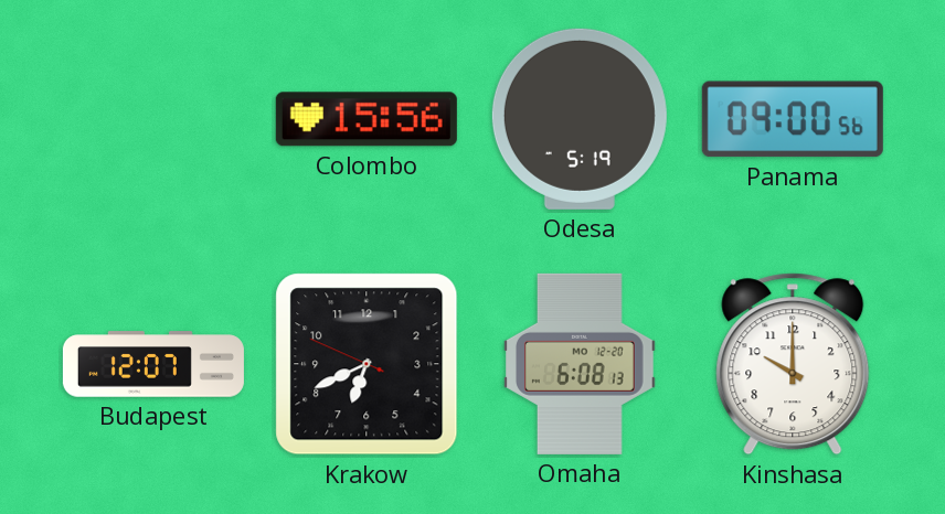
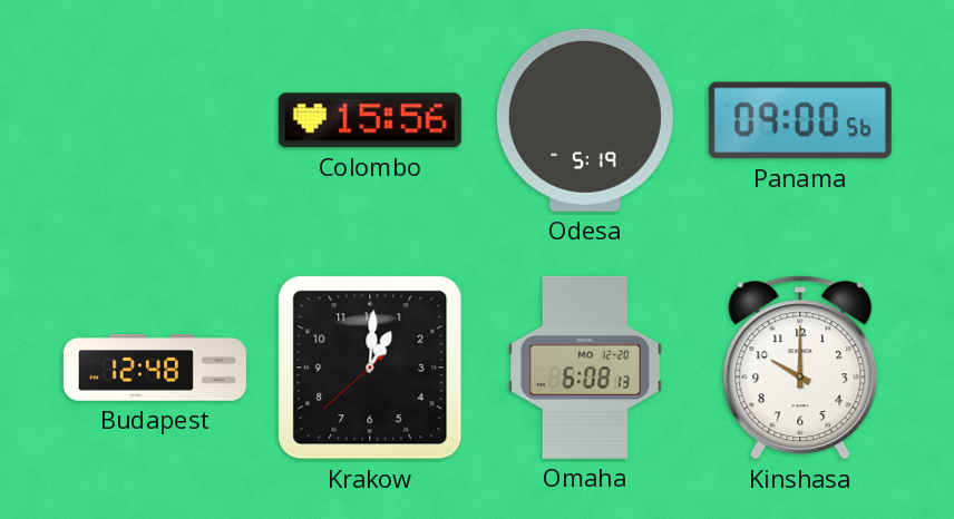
Budapest: 12:07 -> 12:48
Krakow: 6:40 -> 1:00
